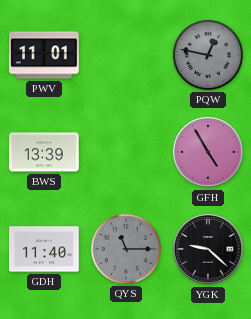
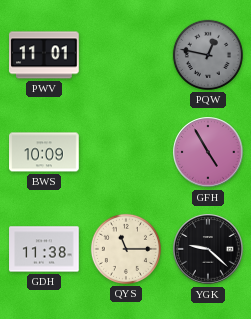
BWS: 13:39 -> 10:09
GDH: 11:40 -> 11:38
QYS dial: grey -> cream
